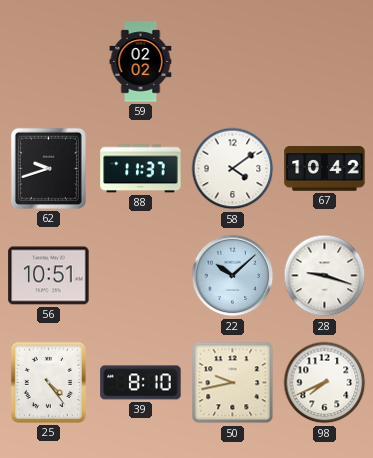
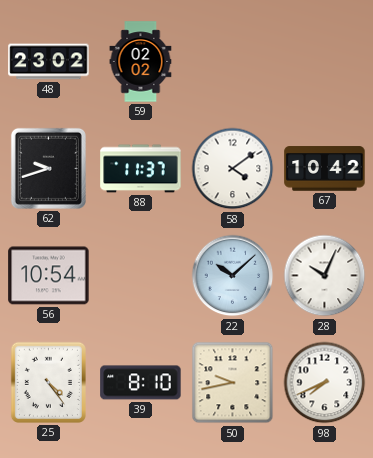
48: none -> 23:02
56: 10:51 -> 10:54
28: 9:18 -> 10:04
